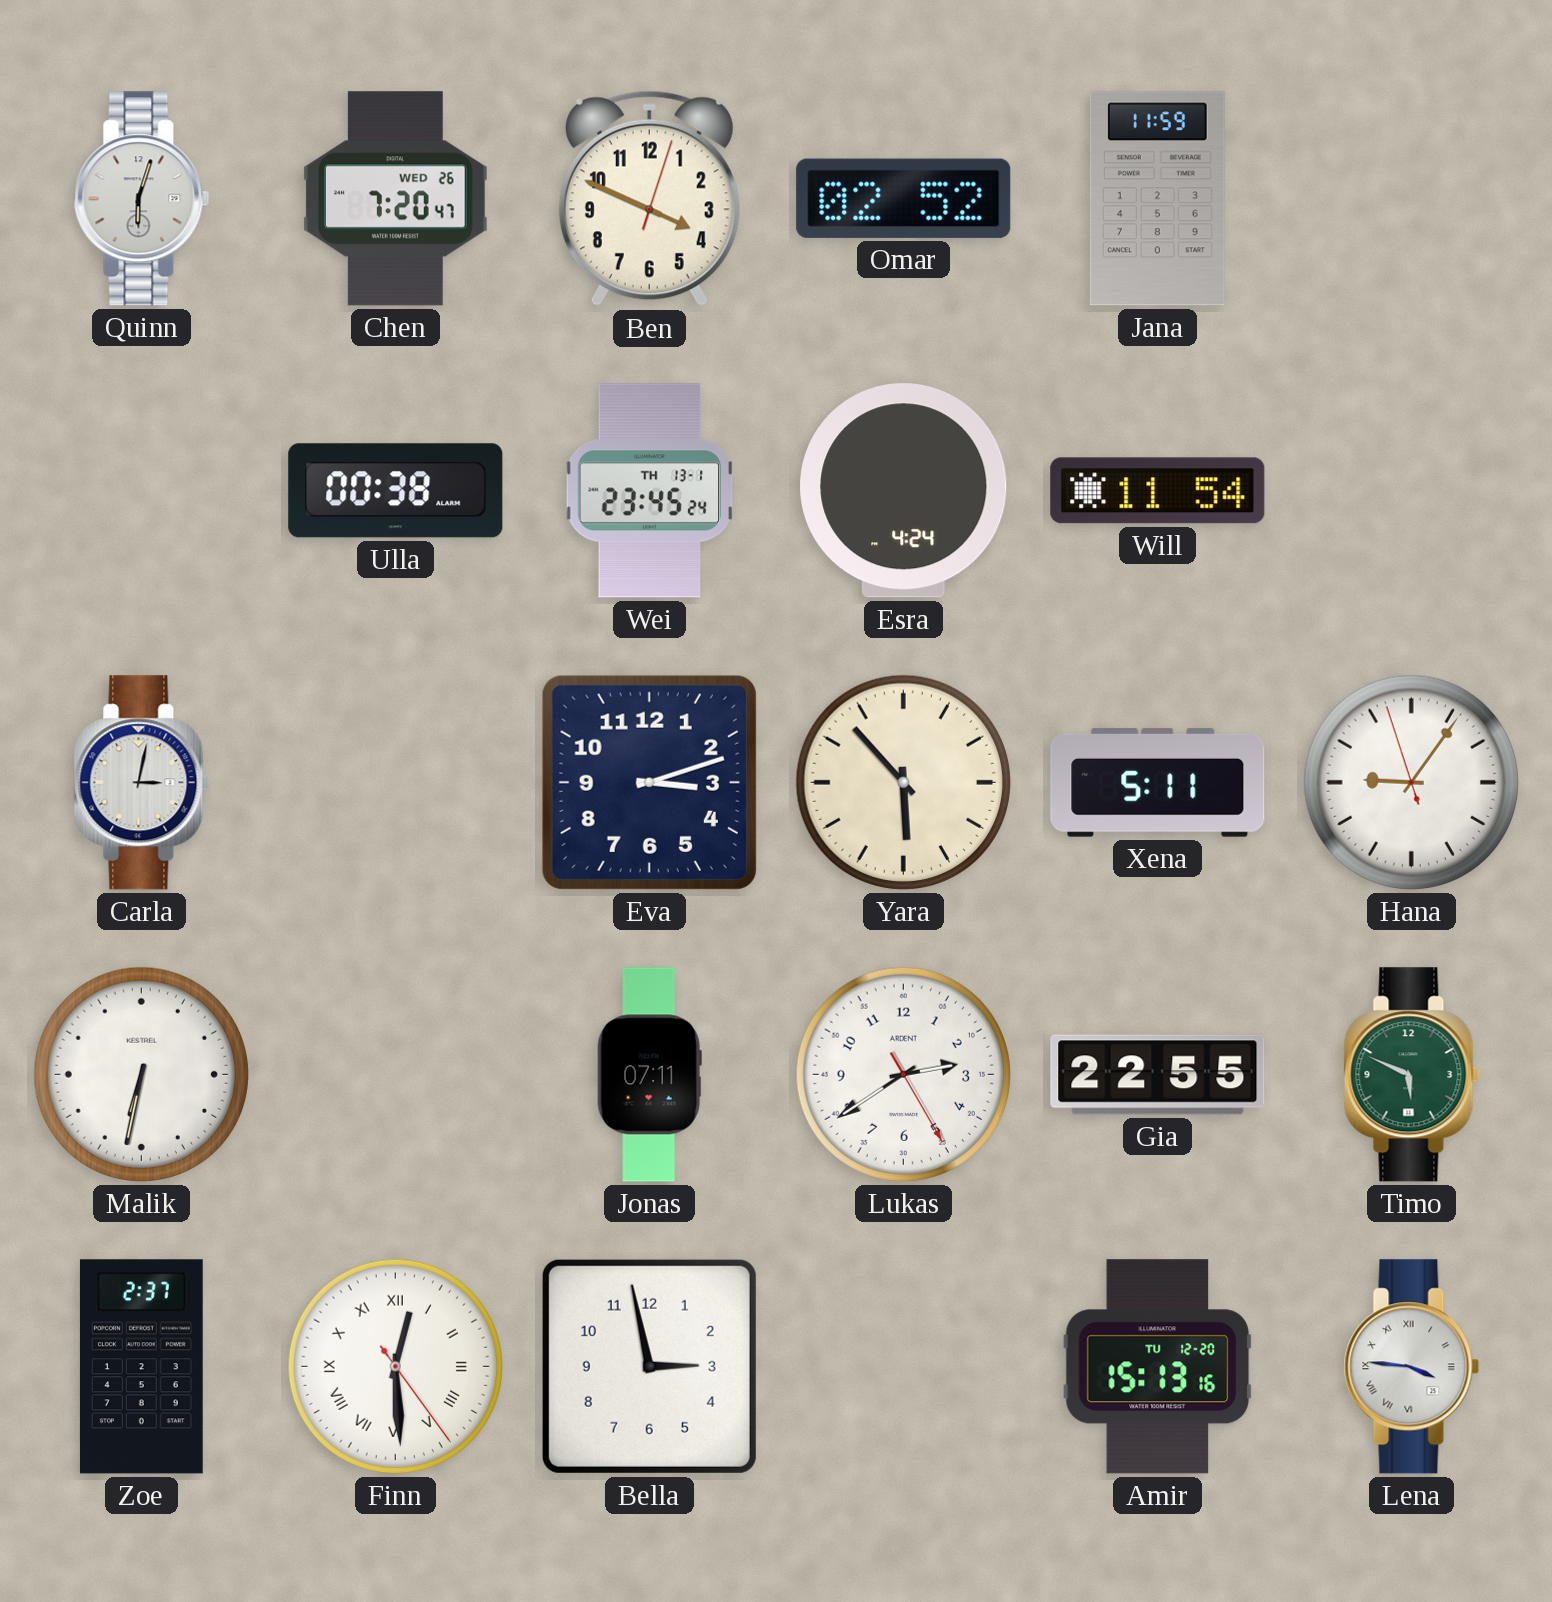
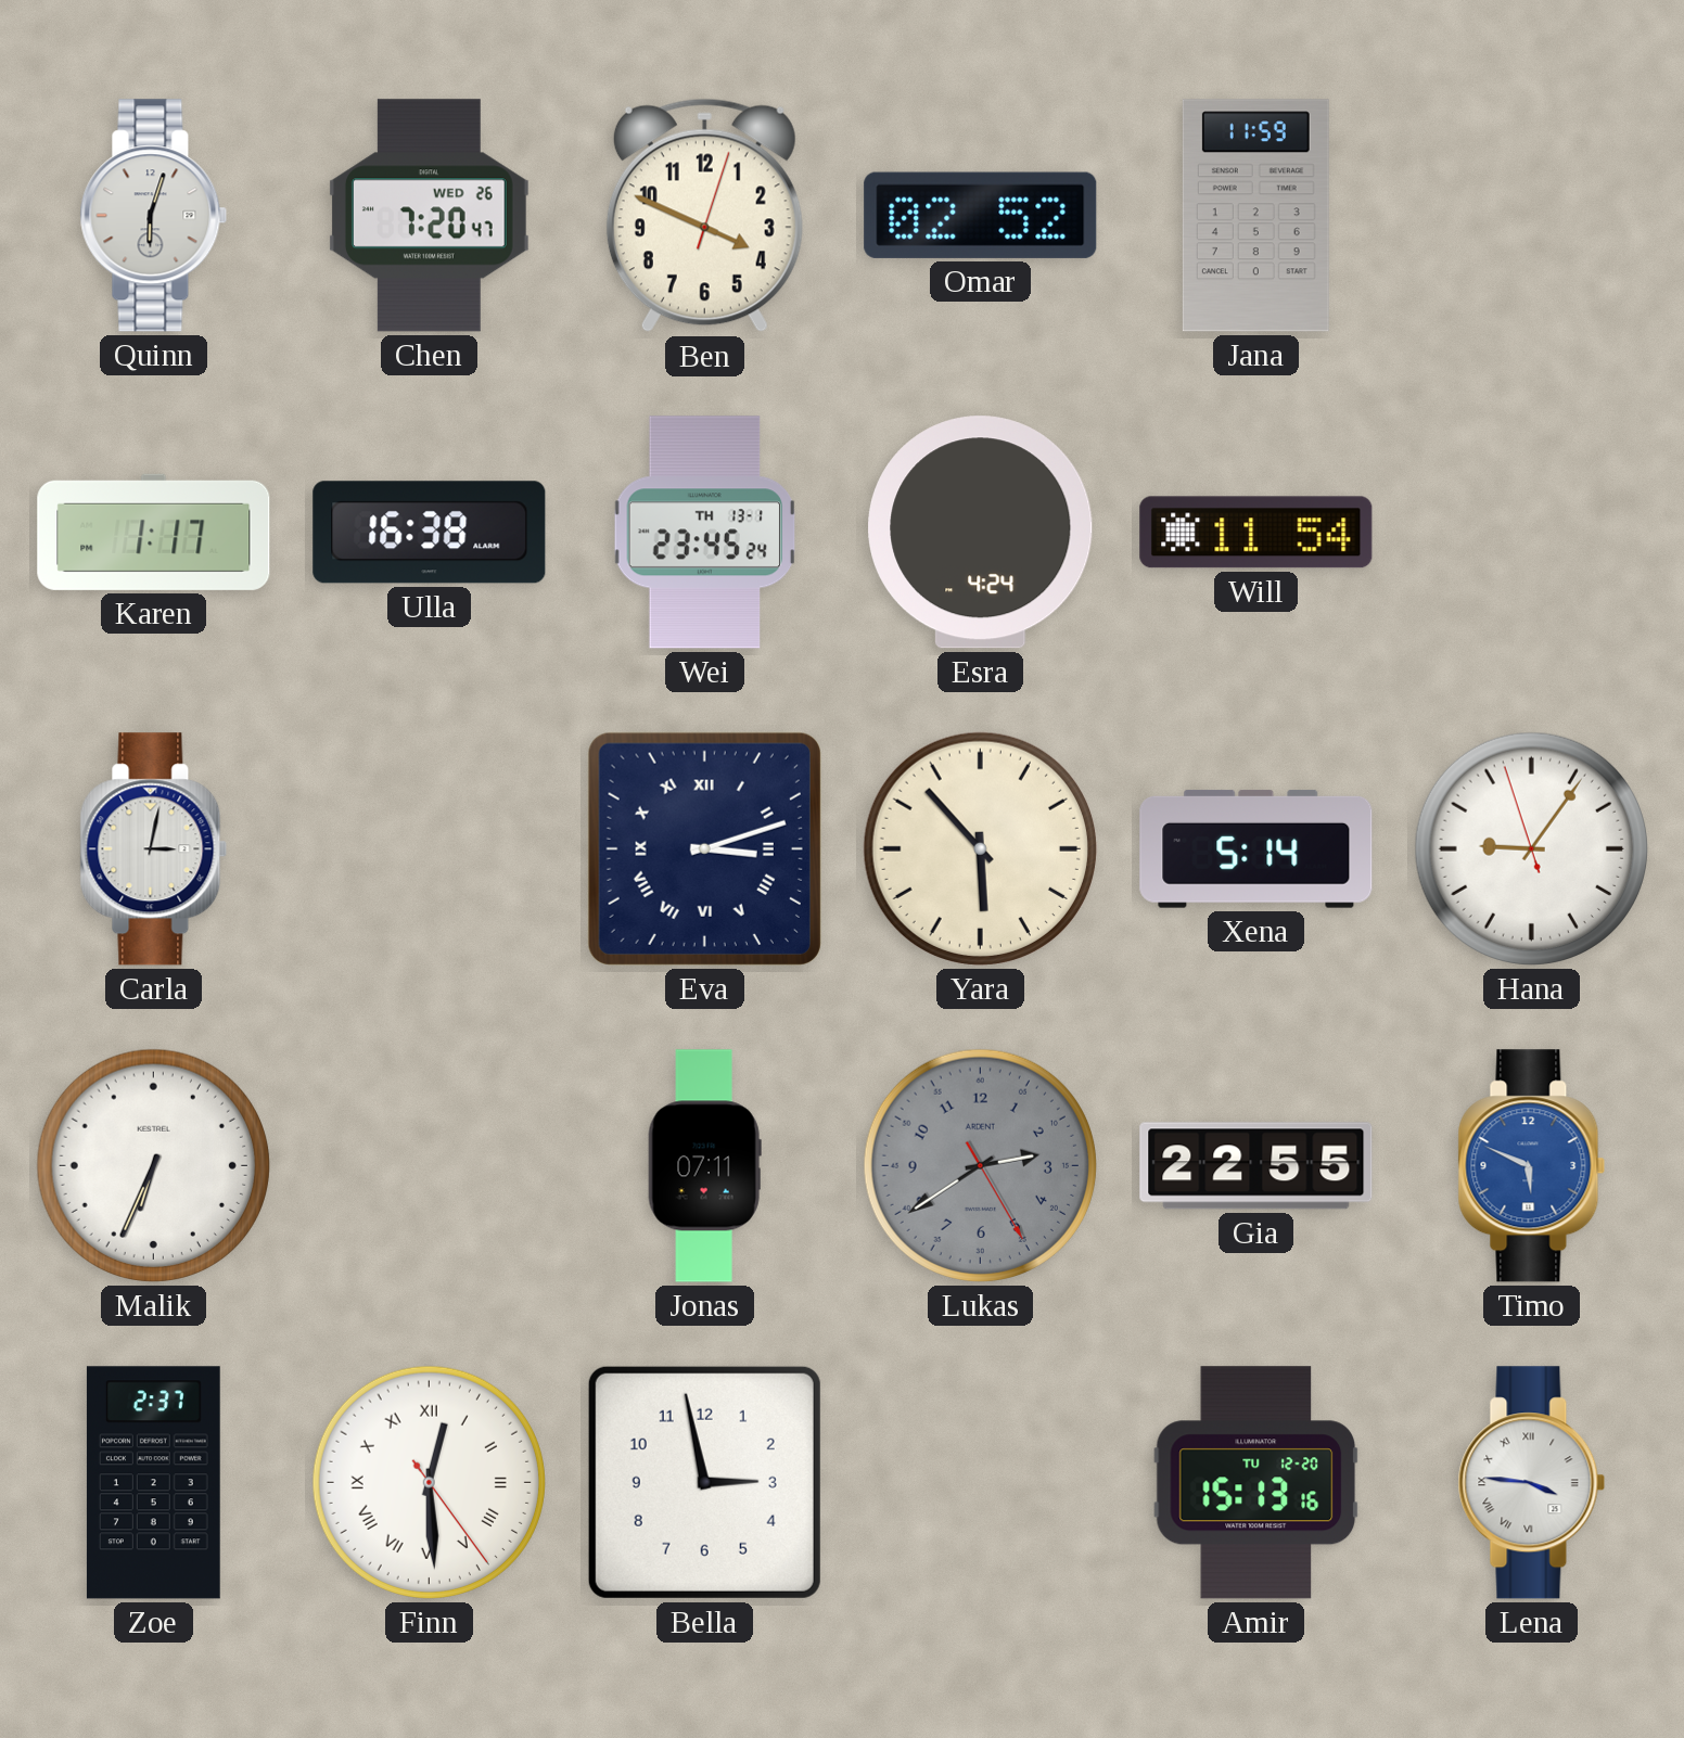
Karen: none -> 1:17
Ulla: 00:38 -> 16:38
Eva numerals: Arabic -> Roman
Xena: 5:11 -> 5:14
Malik: 6:32 -> 6:34
Lukas dial: white -> grey
Timo dial: green -> blue
